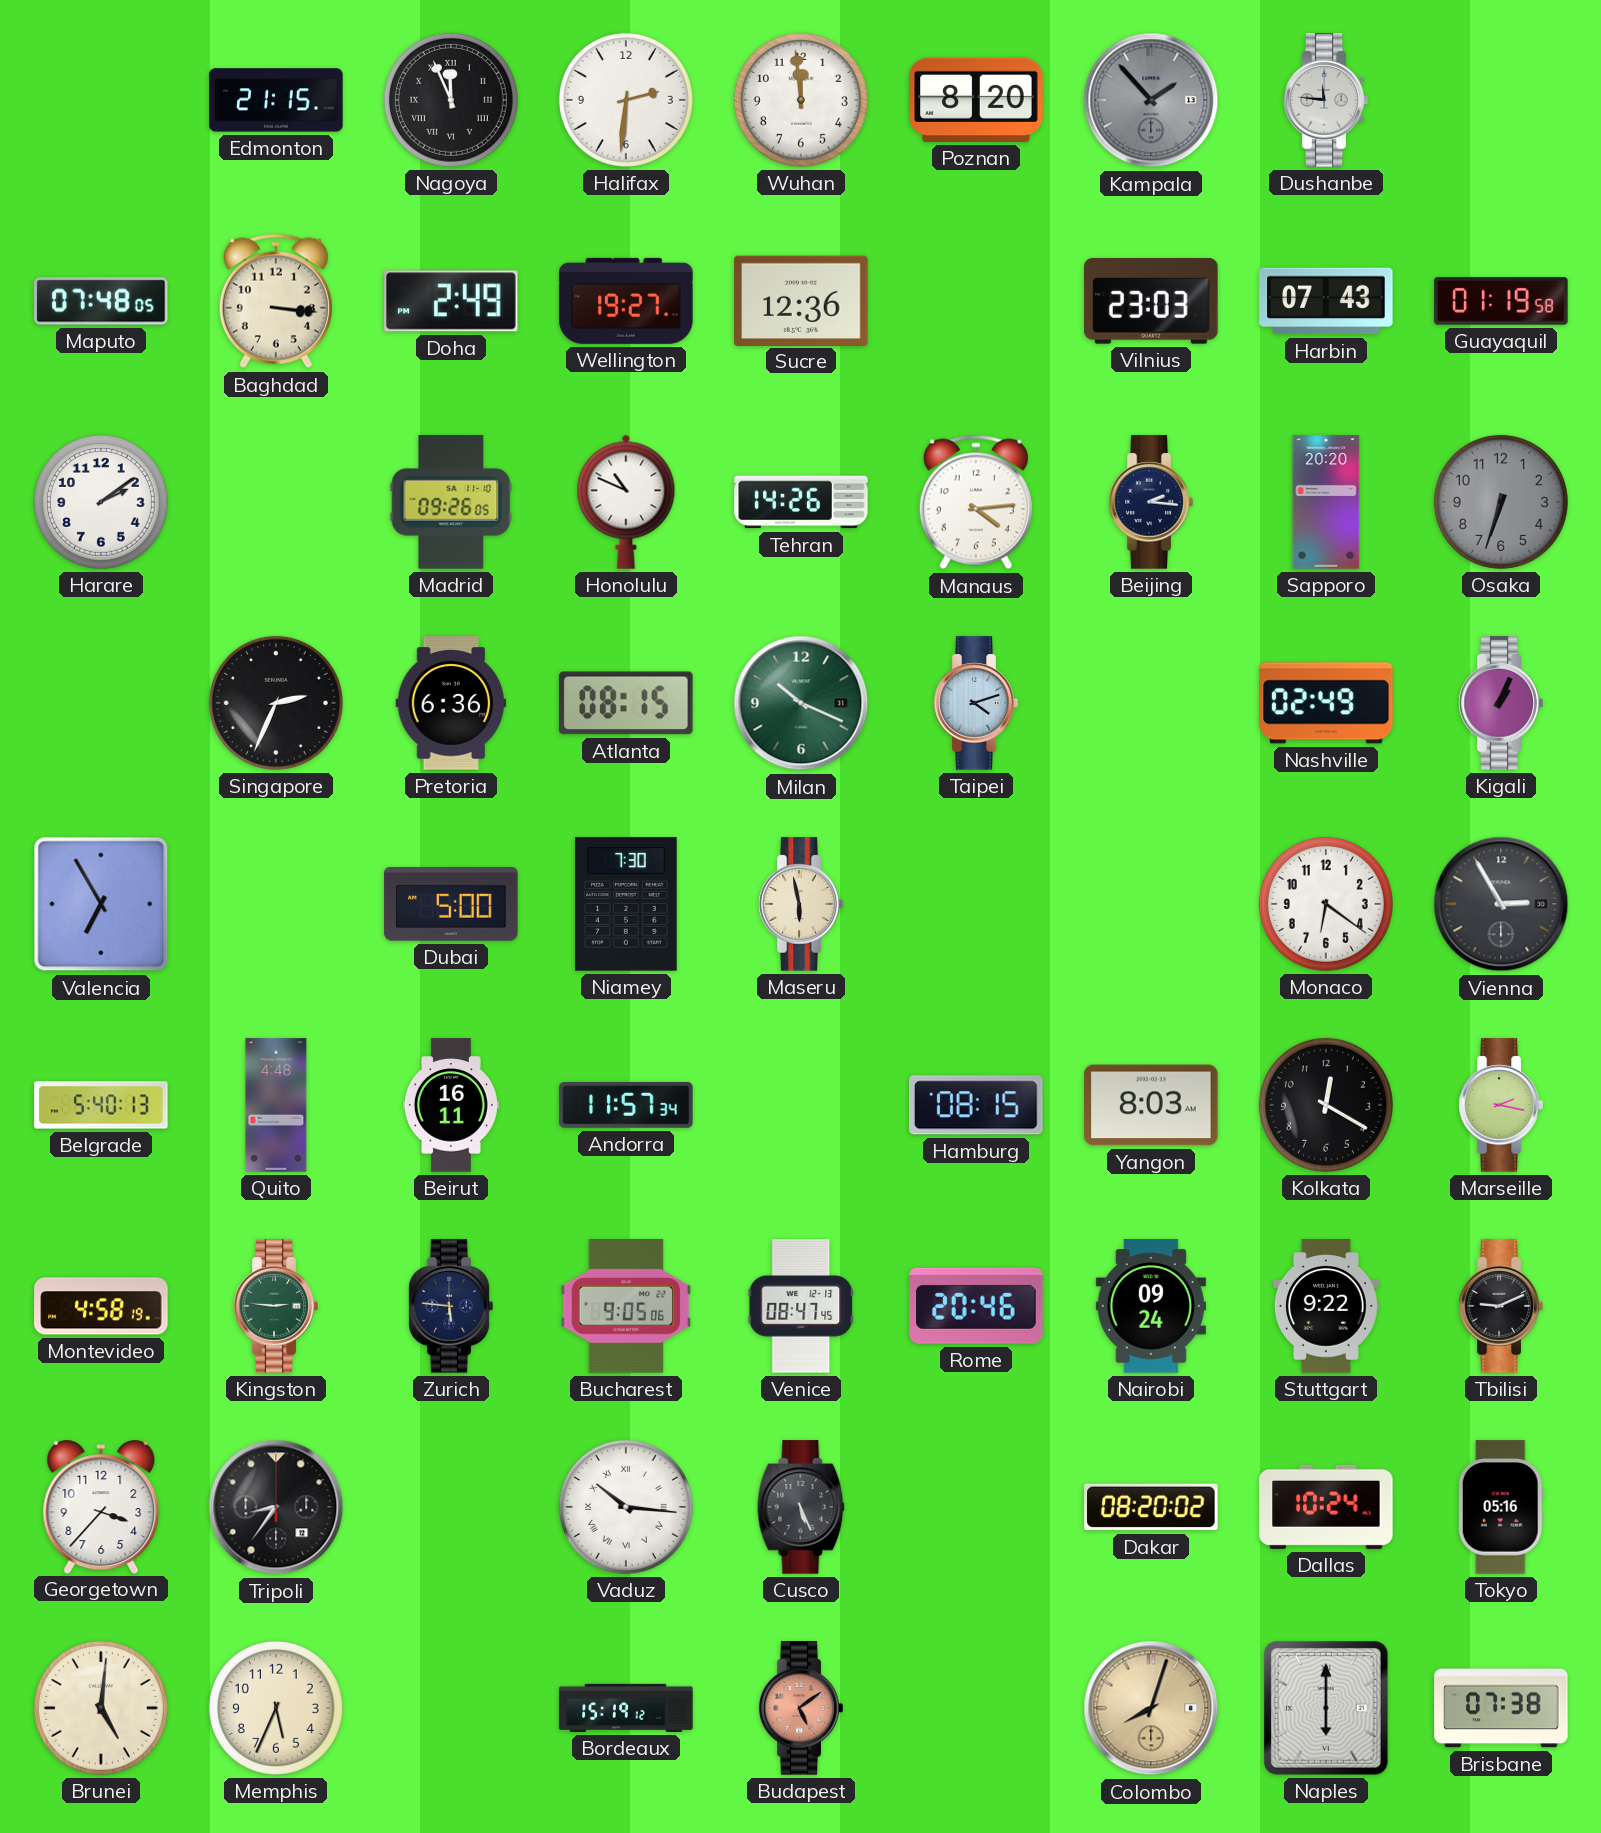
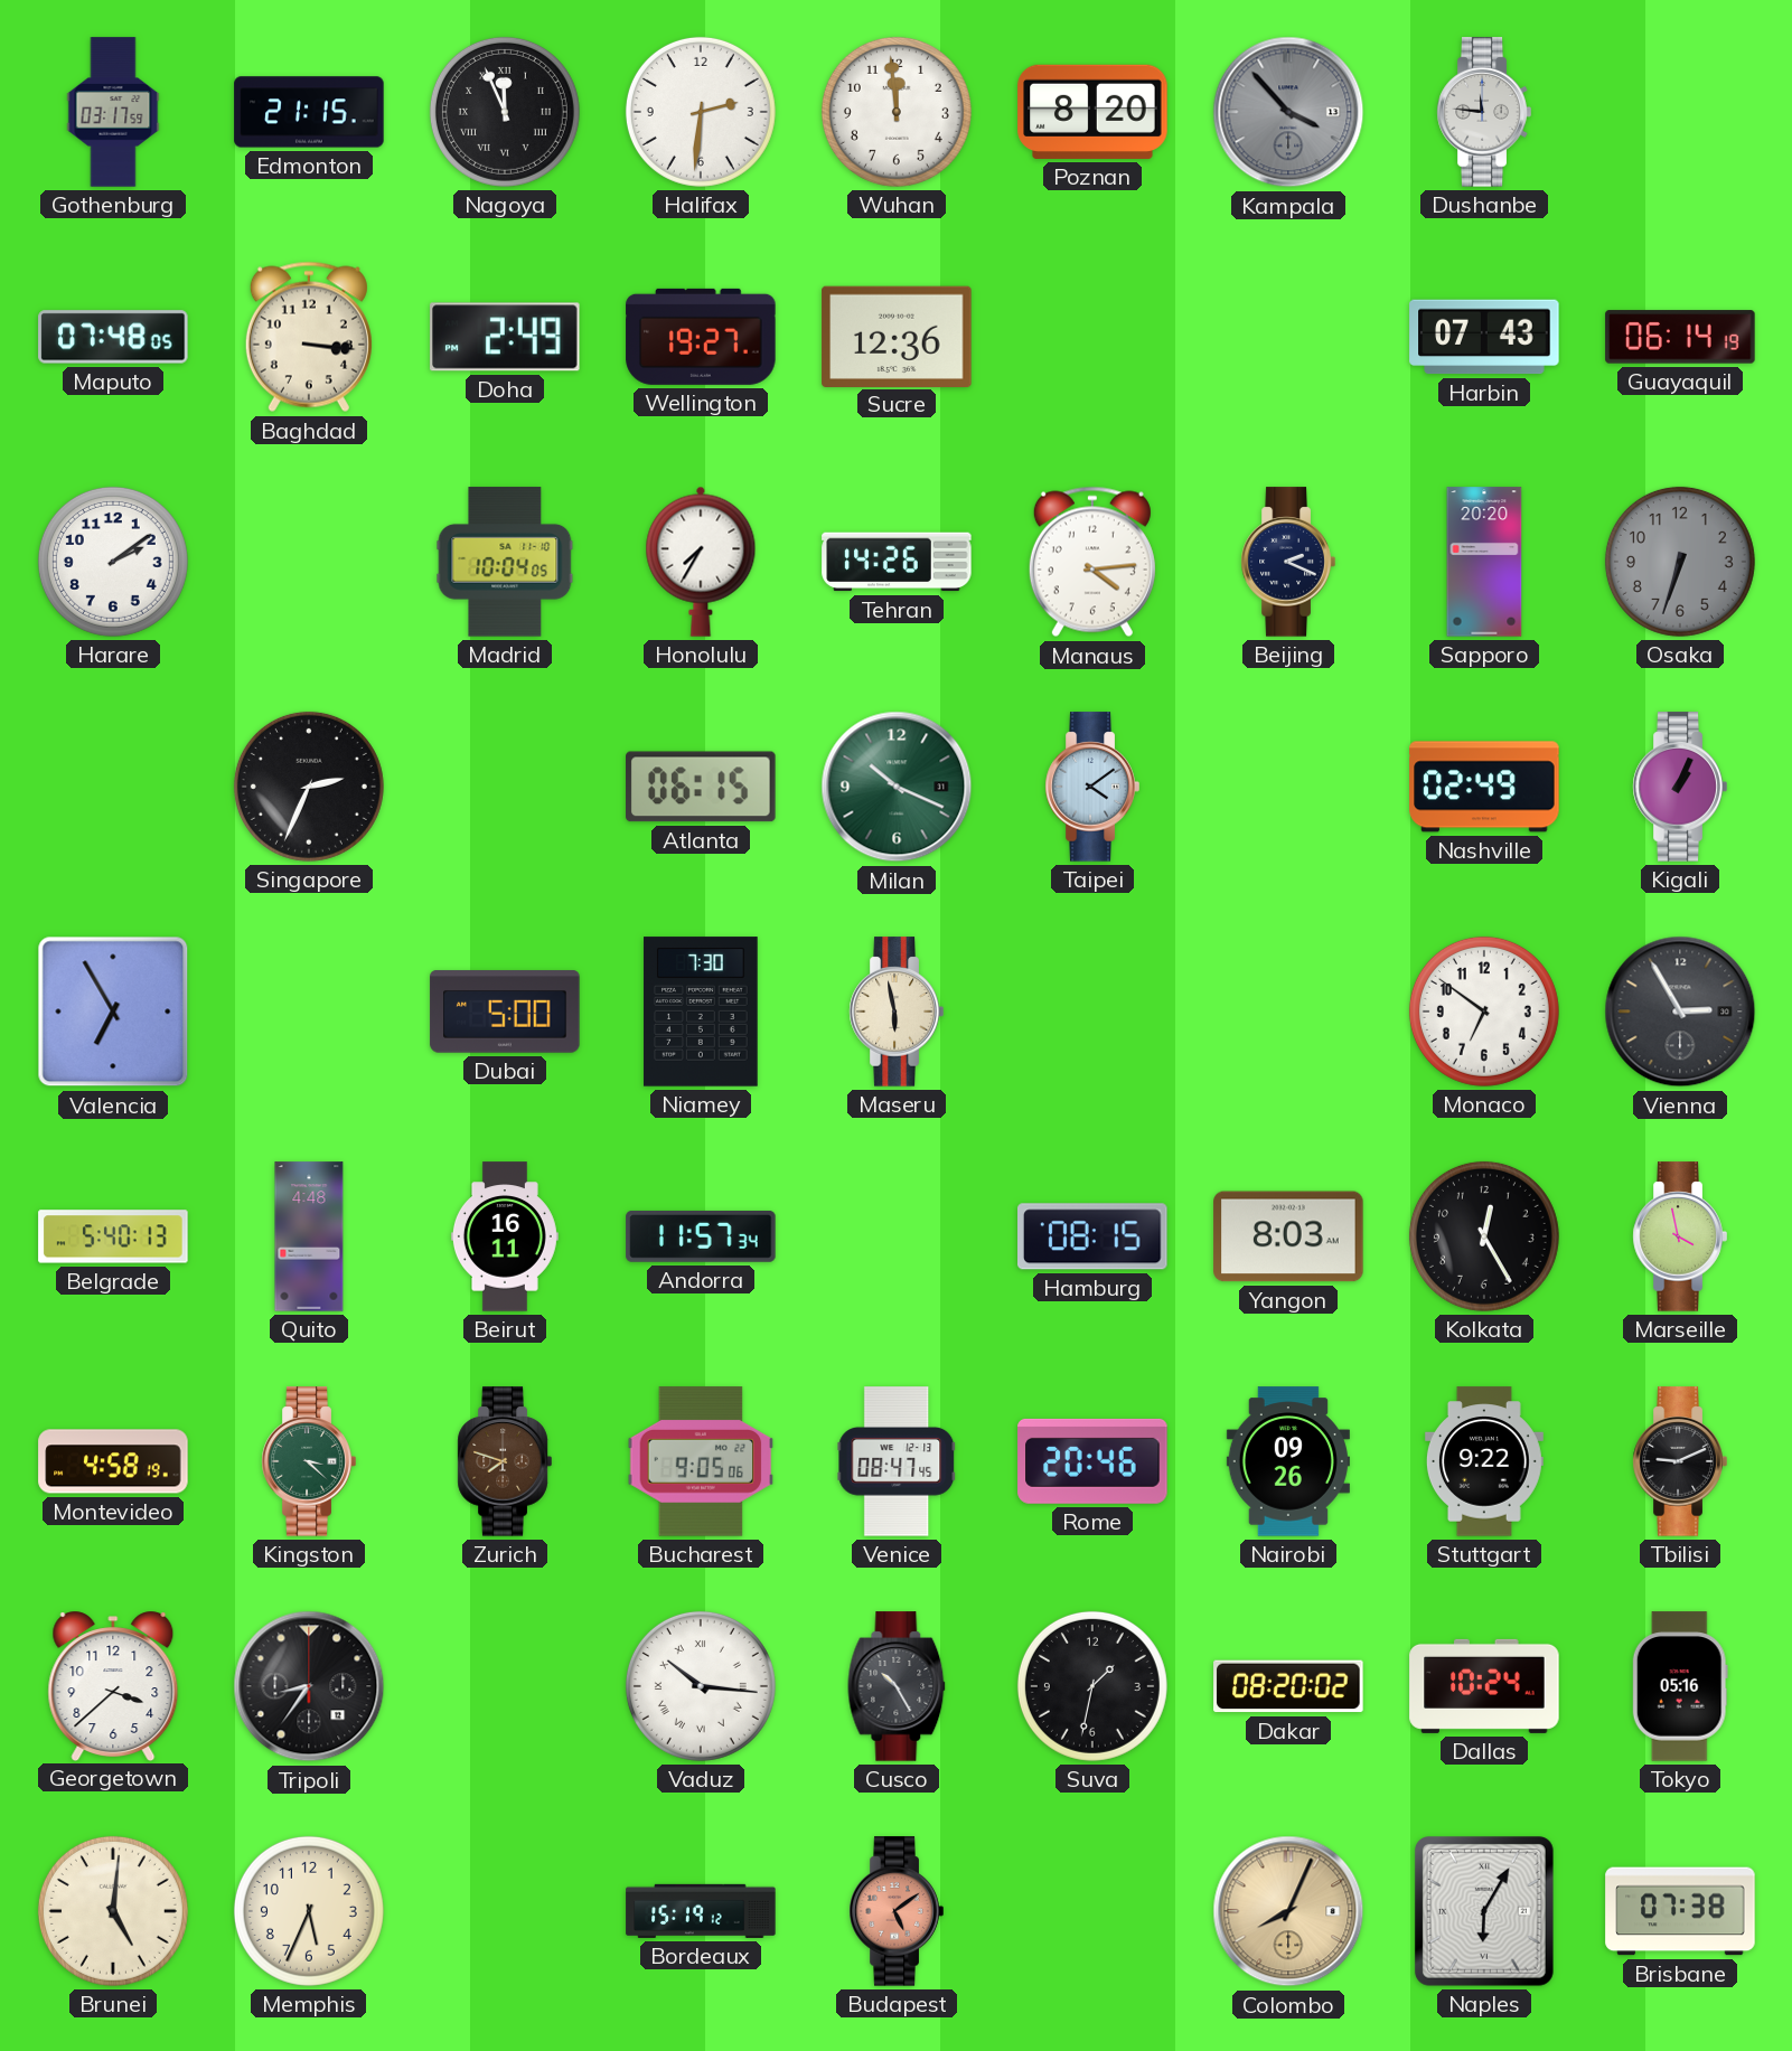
Gothenburg: none -> 03:17
Kampala: 1:53 -> 3:53
Vilnius: 23:03 -> none
Guayaquil: 01:19 -> 06:14
Madrid: 09:26 -> 10:04
Honolulu: 10:49 -> 7:35
Beijing: 2:16 -> 2:19
Pretoria: 6:36 -> none
Atlanta: 08:15 -> 06:15
Taipei: 4:12 -> 4:09
Monaco: 6:21 -> 6:51
Kolkata: 12:20 -> 12:25
Marseille: 2:17 -> 3:58
Kingston: 2:46 -> 3:22
Zurich: 5:46 -> 7:48
Zurich dial: navy -> brown
Nairobi: 09:24 -> 09:26
Georgetown: 3:37 -> 3:38
Cusco: 5:26 -> 10:25
Suva: none -> 1:32
Colombo: 8:03 -> 8:04
Naples: 6:00 -> 6:05
